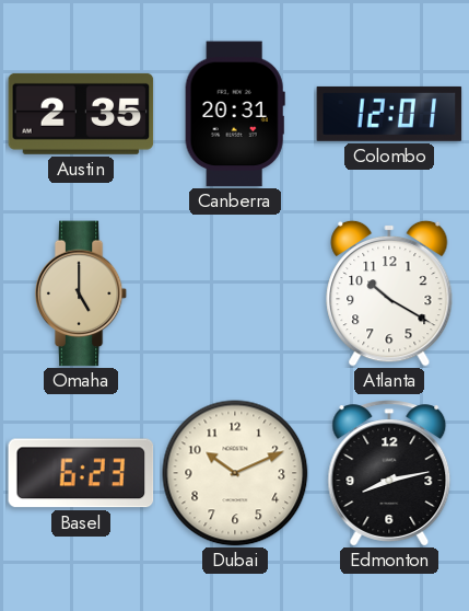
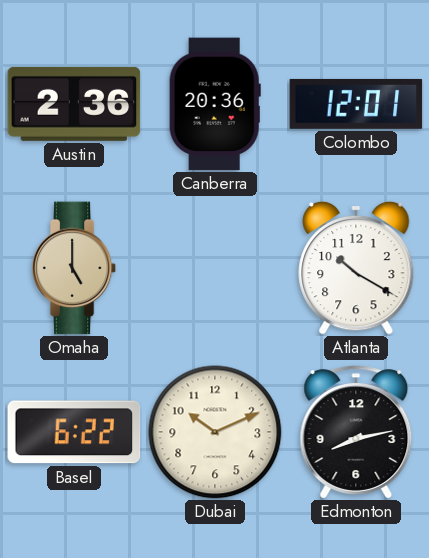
Austin: 2:35 -> 2:36
Canberra: 20:31 -> 20:36
Basel: 6:23 -> 6:22
